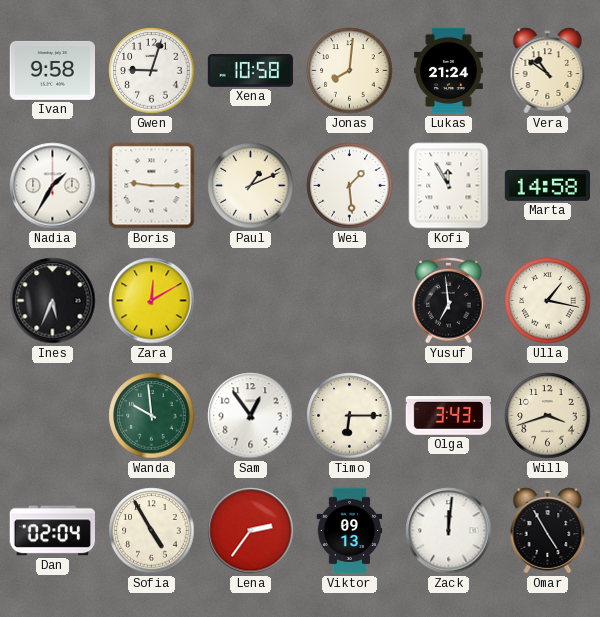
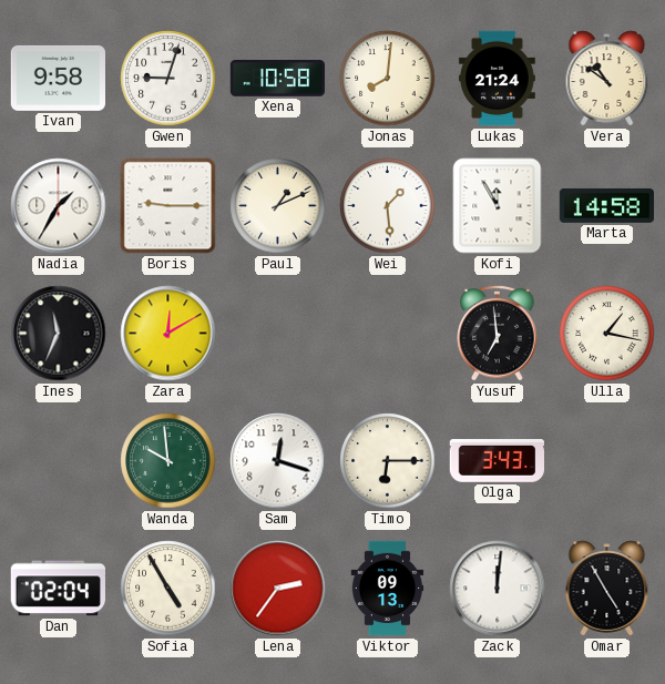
Ines: 5:34 -> 11:34
Sam: 12:54 -> 12:18
Will: 3:42 -> none
